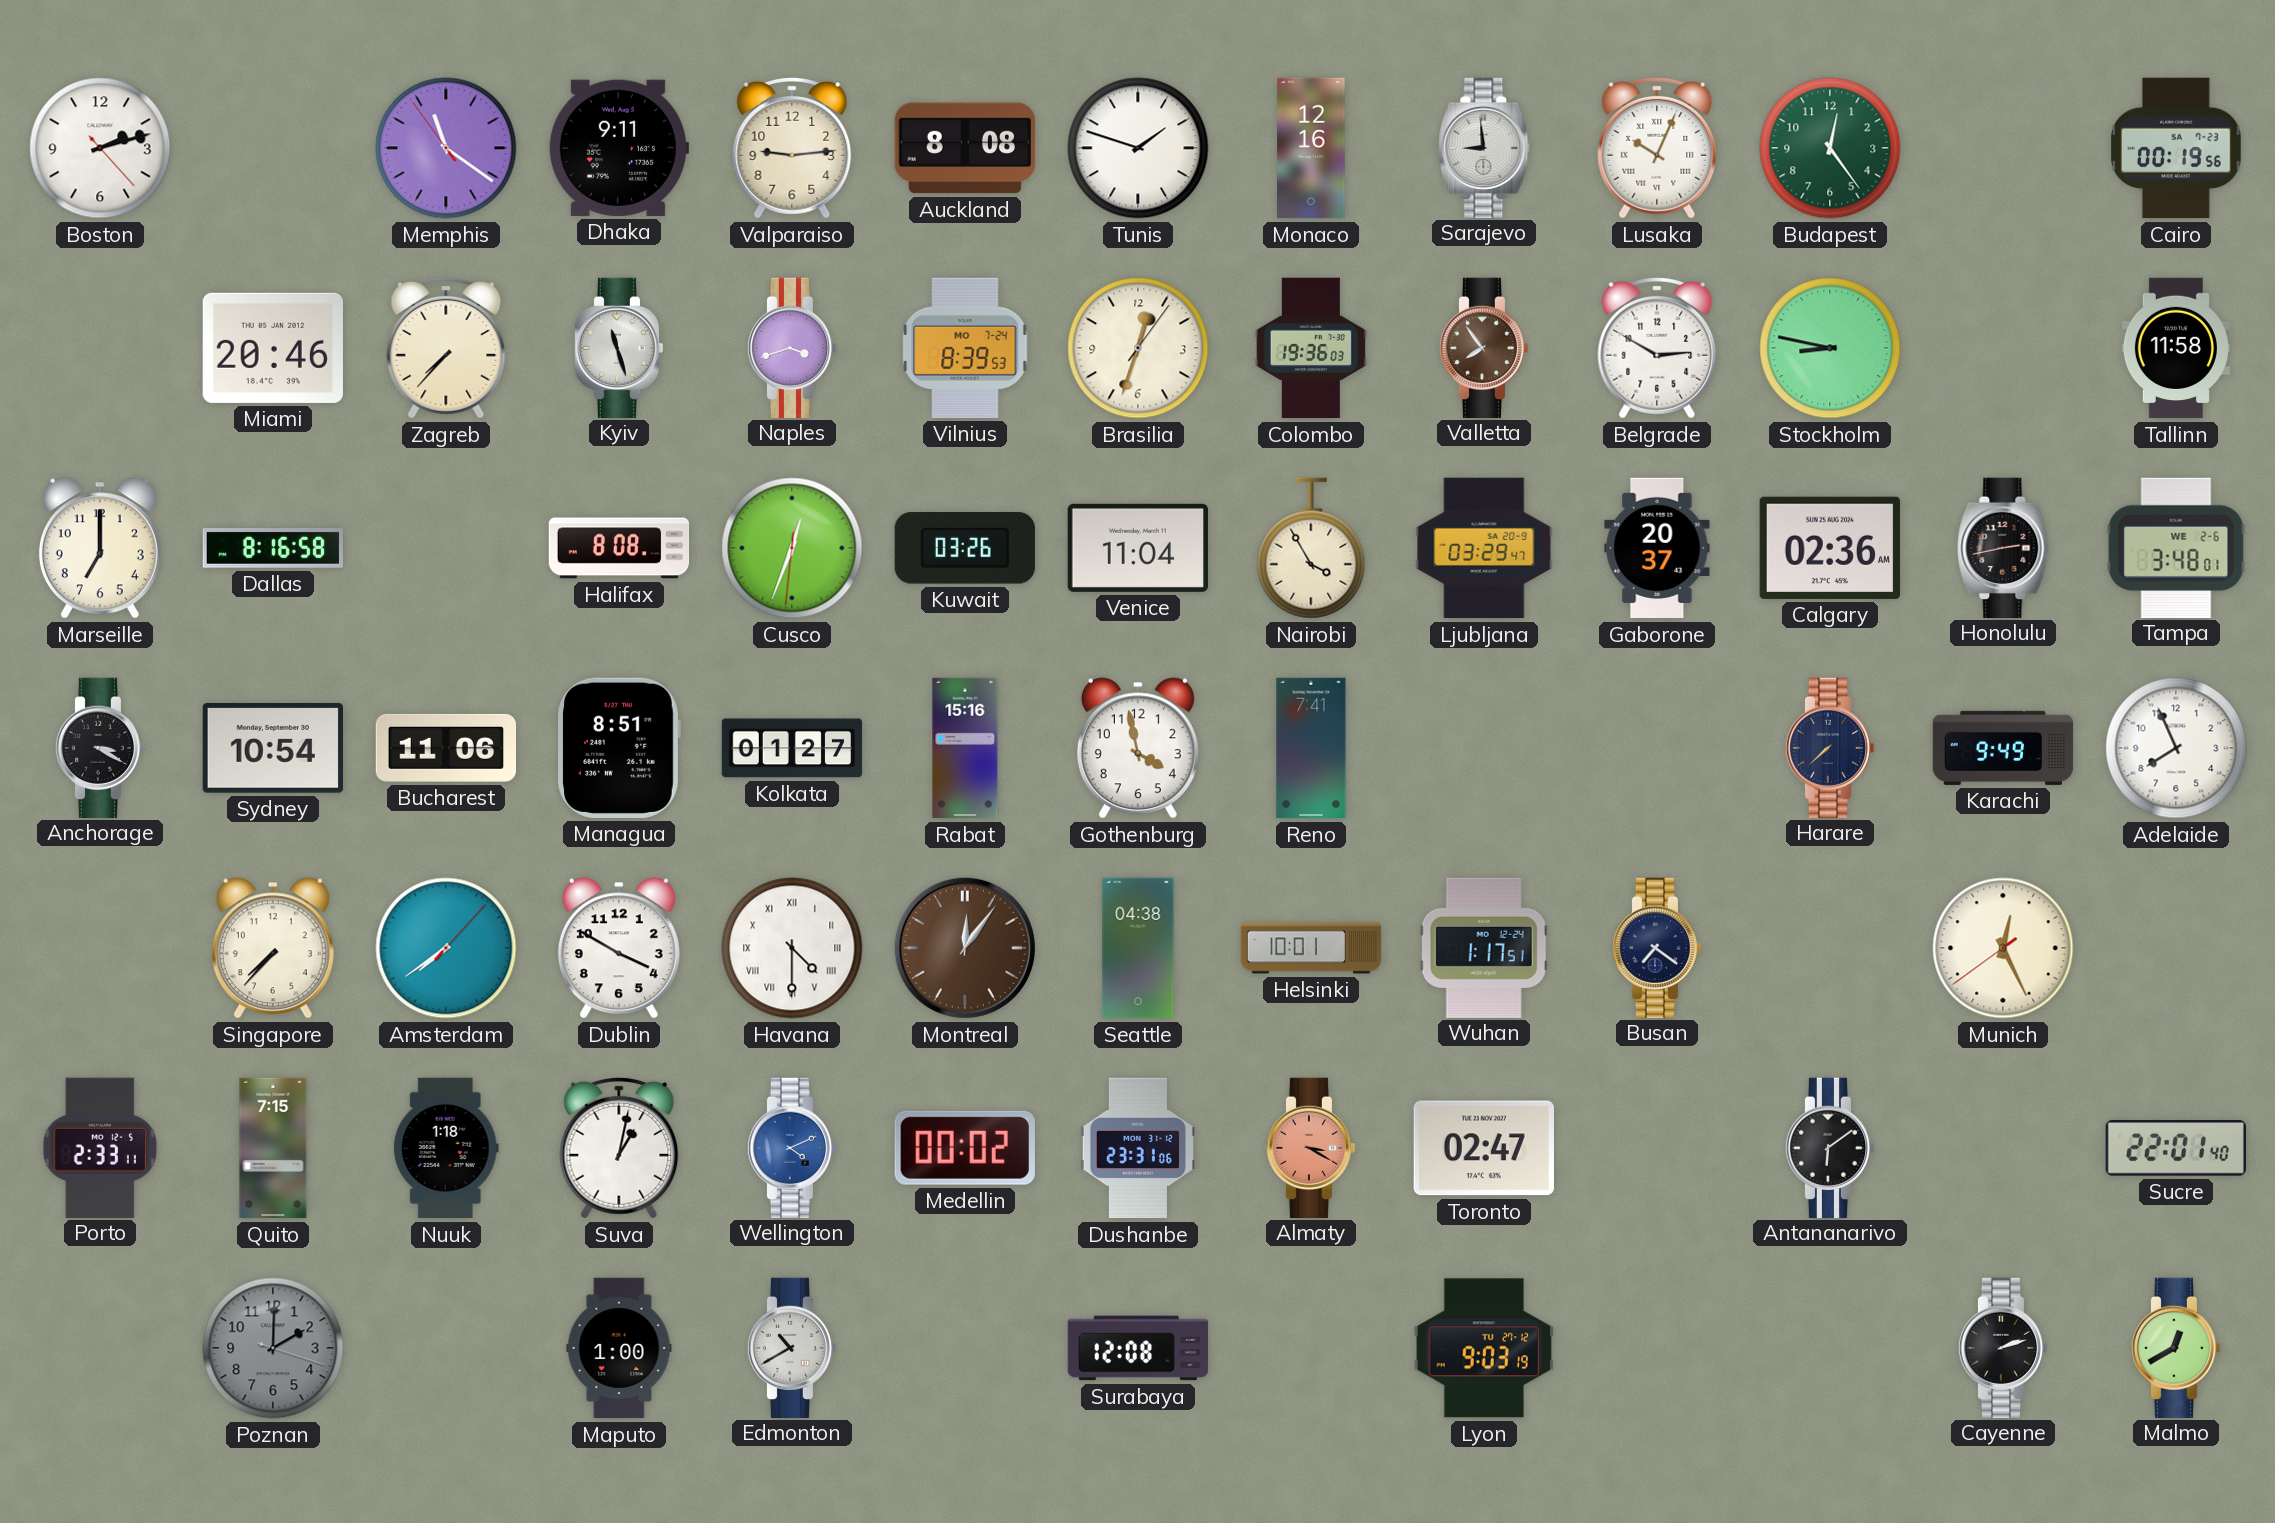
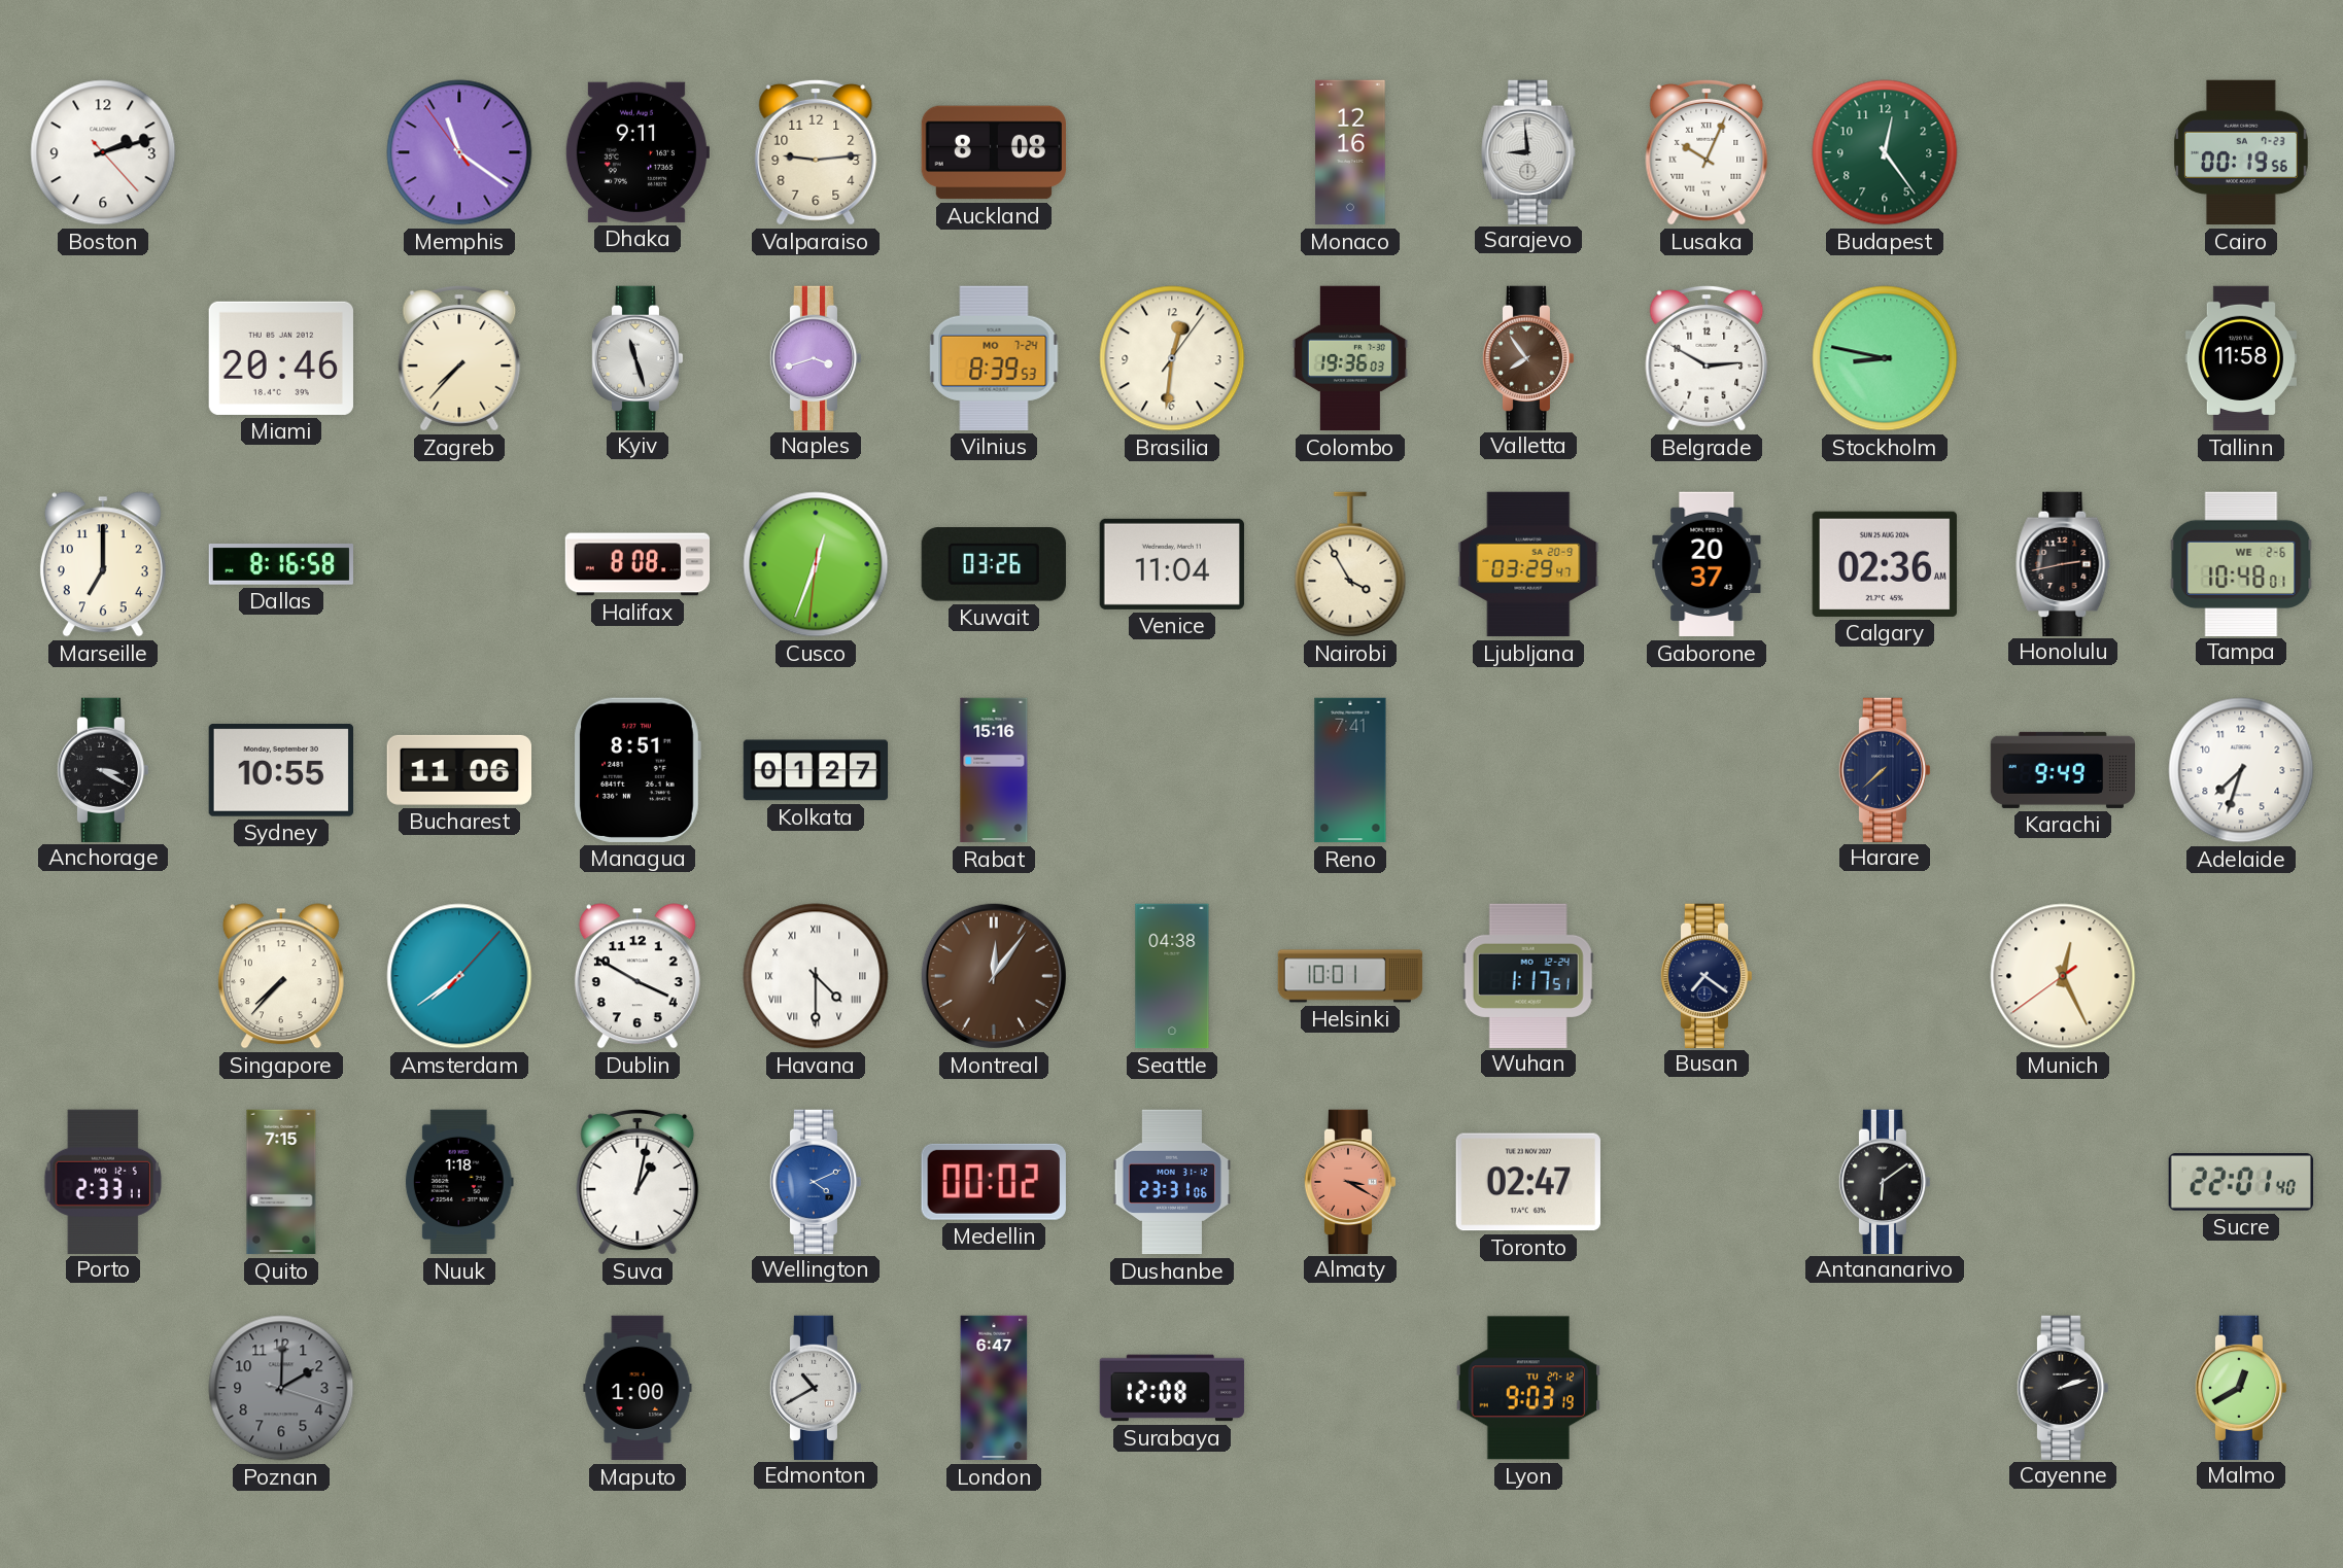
Tunis: 1:48 -> none
Brasilia: 12:33 -> 12:31
Tampa: 3:48 -> 10:48
Sydney: 10:54 -> 10:55
Gothenburg: 3:58 -> none
Adelaide: 7:56 -> 7:33
London: none -> 6:47
